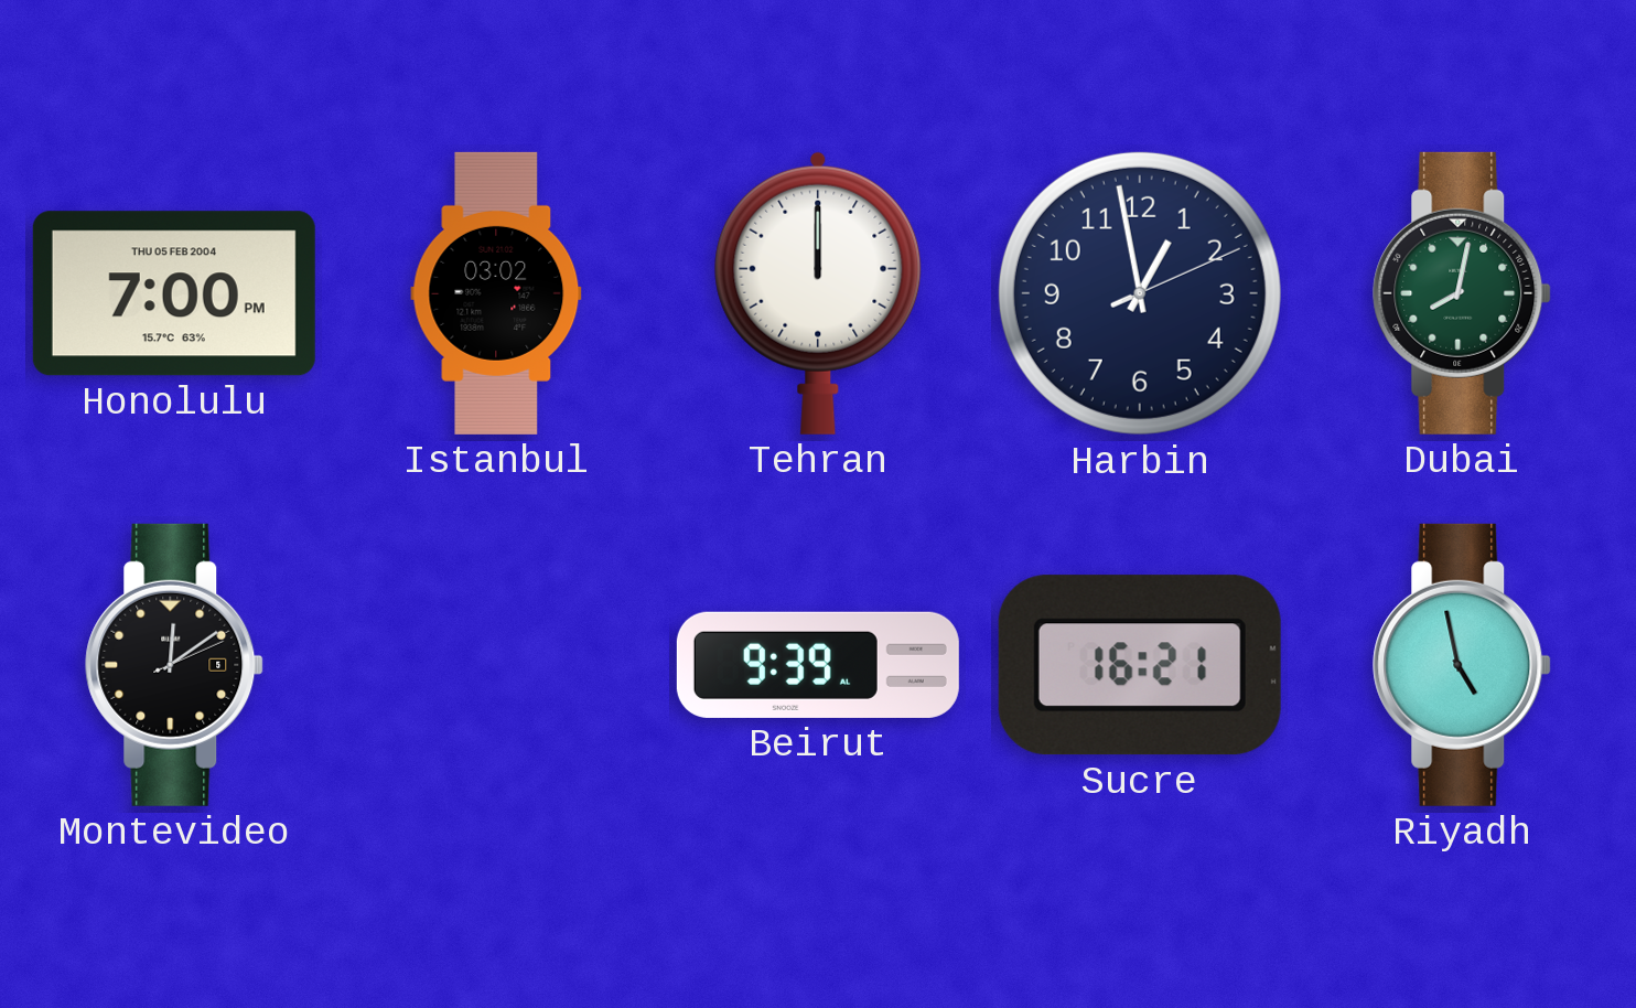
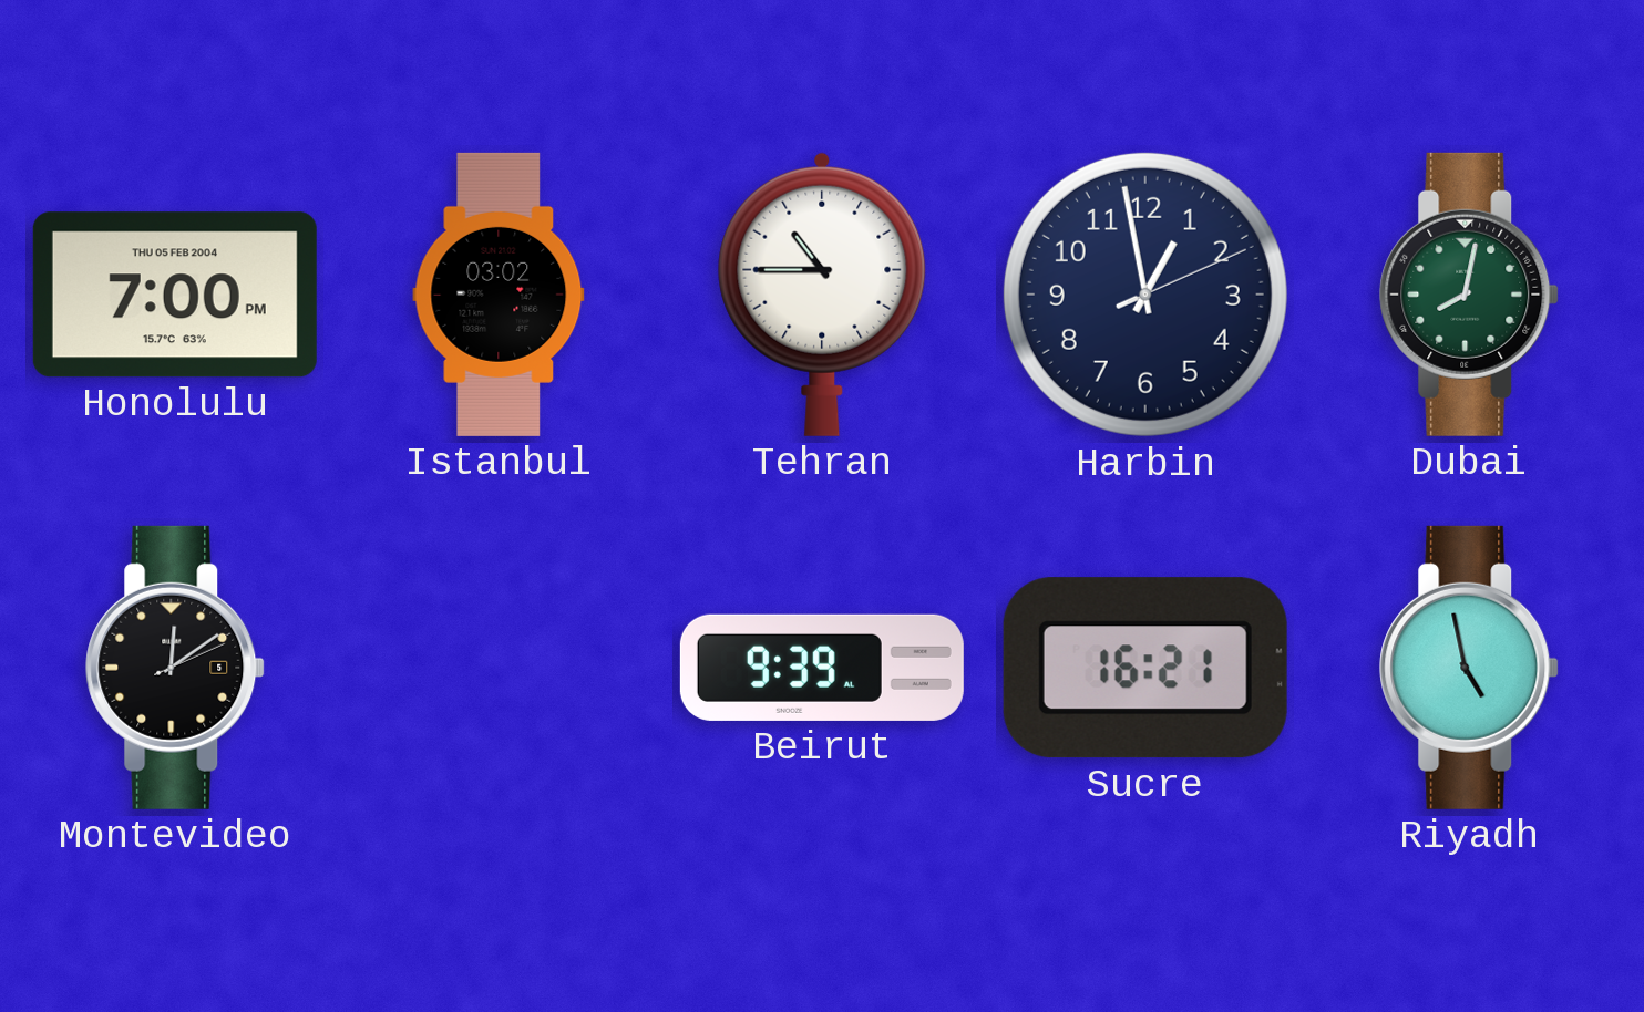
Tehran: 12:00 -> 10:45
